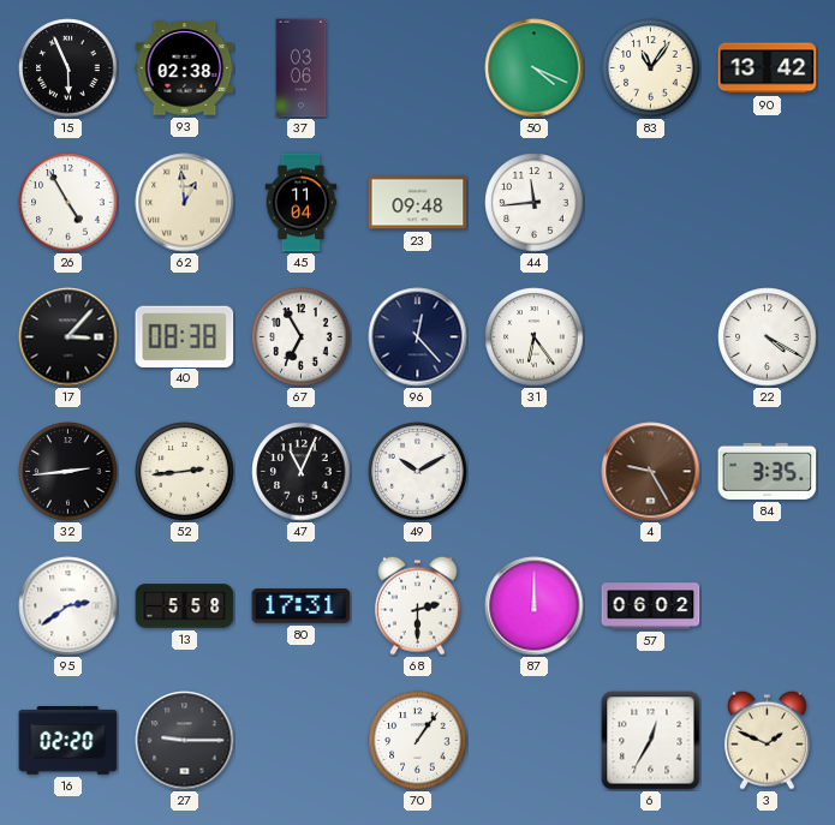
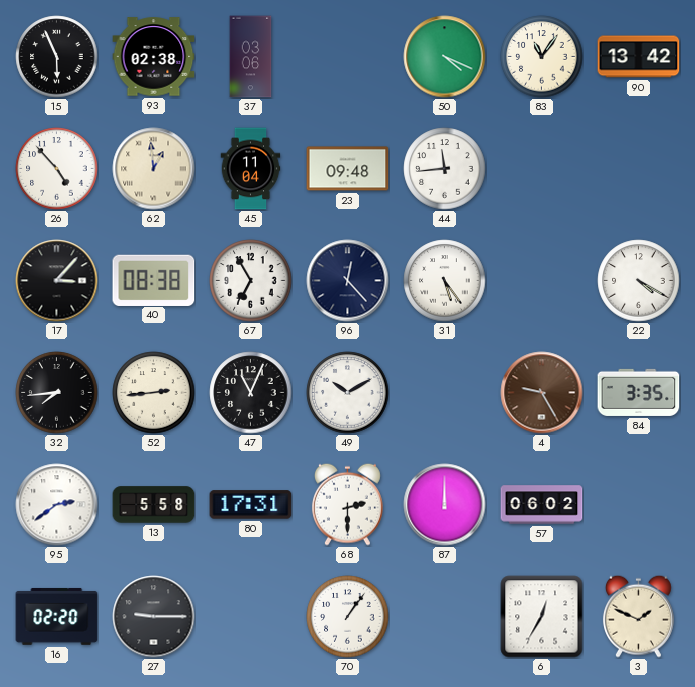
26: 4:55 -> 4:53
31: 6:24 -> 5:24
32: 2:44 -> 7:44
